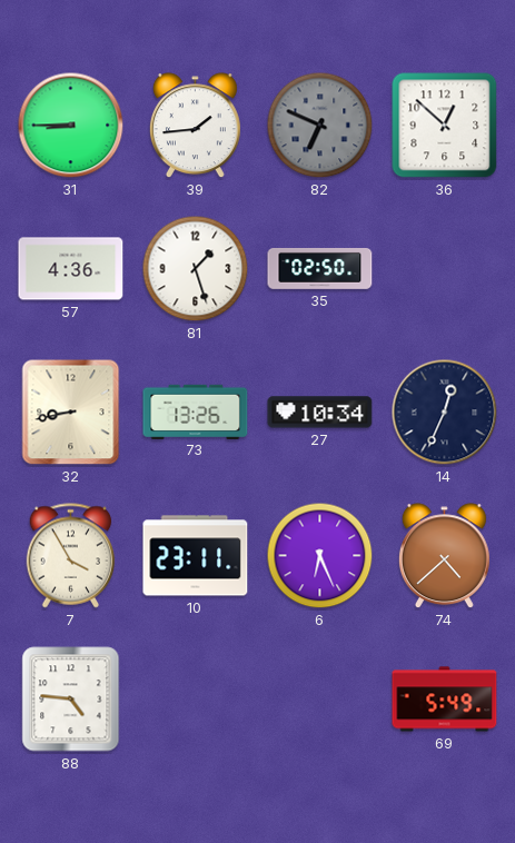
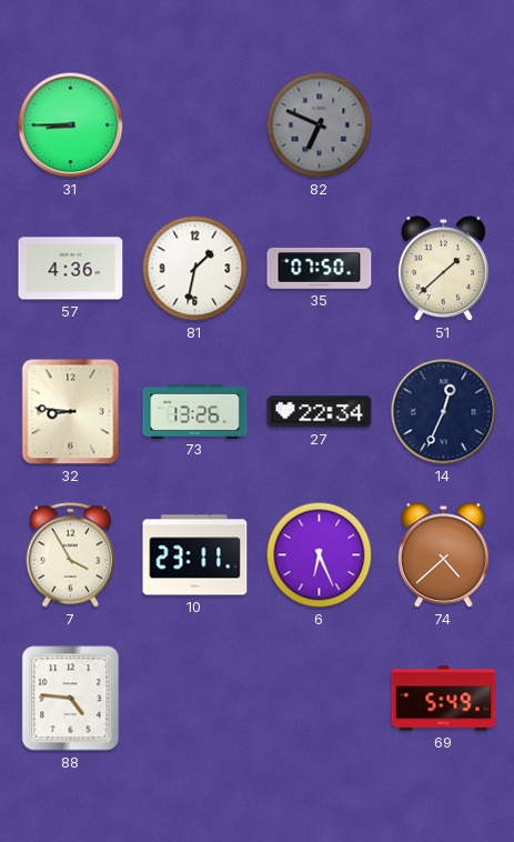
39: 1:44 -> none
36: 12:52 -> none
81: 1:27 -> 1:32
35: 02:50 -> 07:50
51: none -> 1:38
32: 8:43 -> 8:46
27: 10:34 -> 22:34
